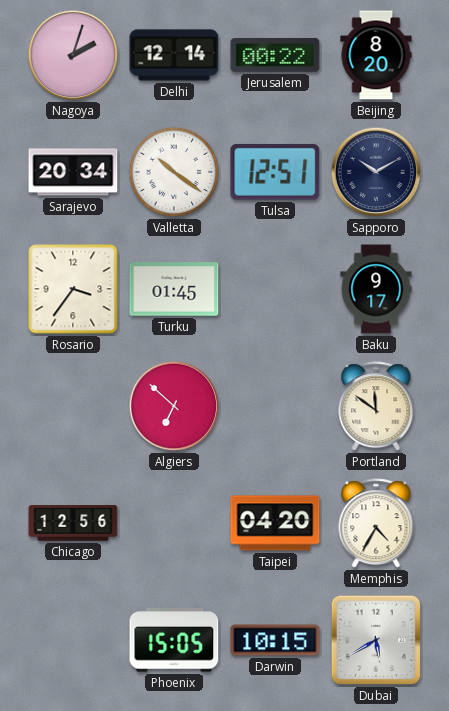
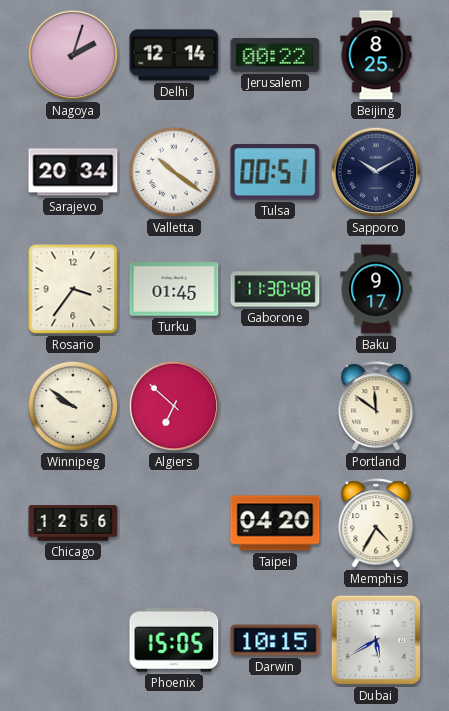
Beijing: 8:20 -> 8:25
Tulsa: 12:51 -> 00:51
Gaborone: none -> 11:30
Winnipeg: none -> 9:51
